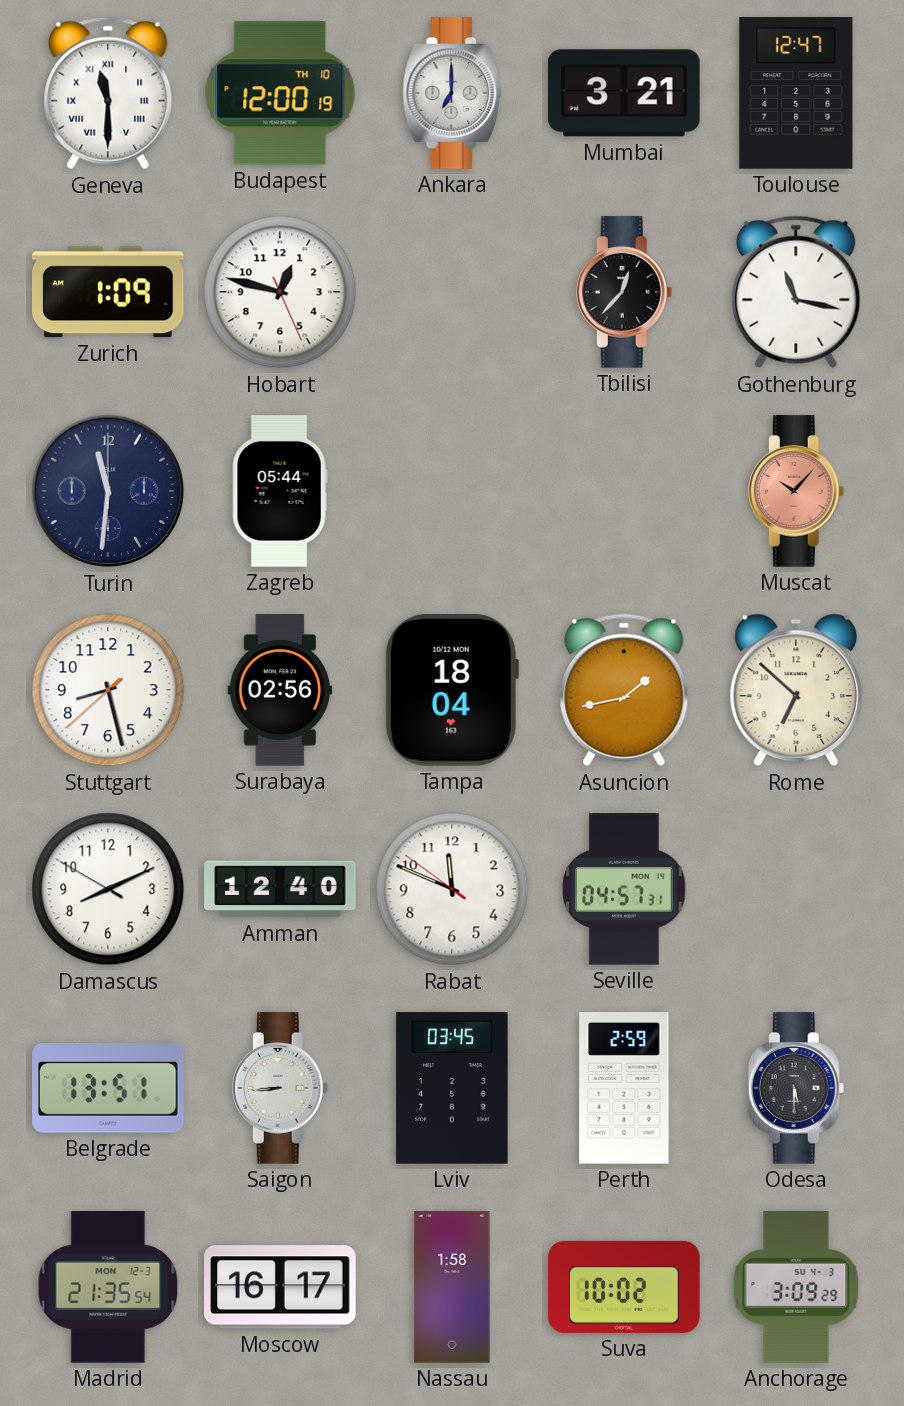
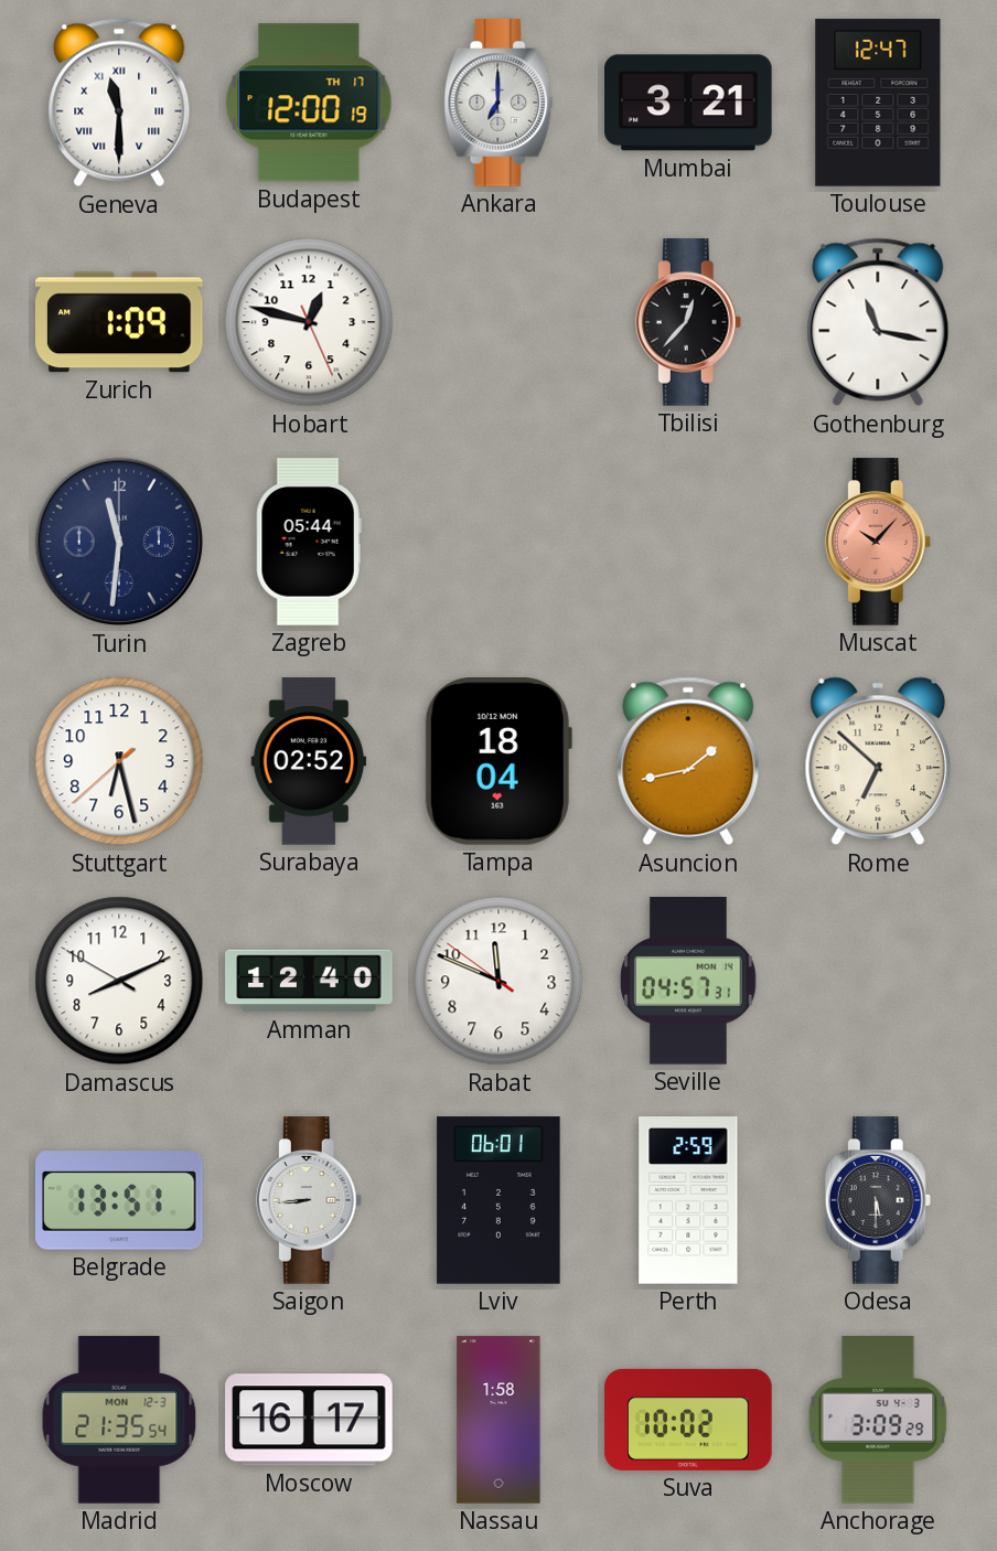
Budapest date: TH 10 -> TH 17
Stuttgart: 8:27 -> 6:27
Surabaya: 02:56 -> 02:52
Lviv: 03:45 -> 06:01
